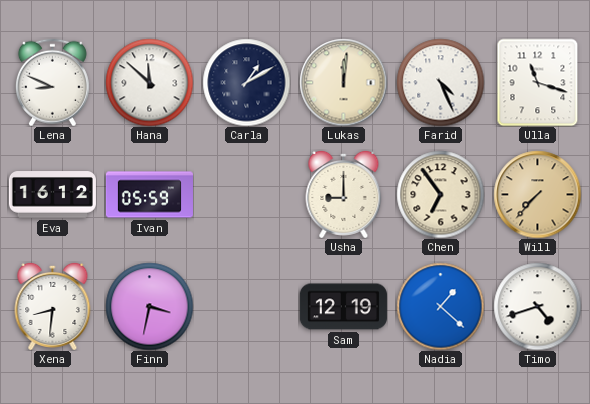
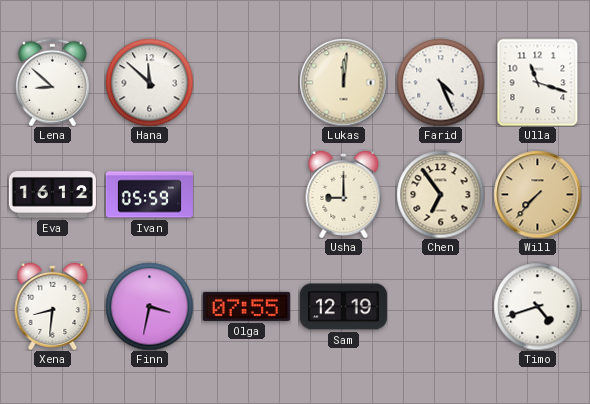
Lena: 8:49 -> 8:52
Carla: 1:10 -> none
Olga: none -> 07:55
Nadia: 1:22 -> none
